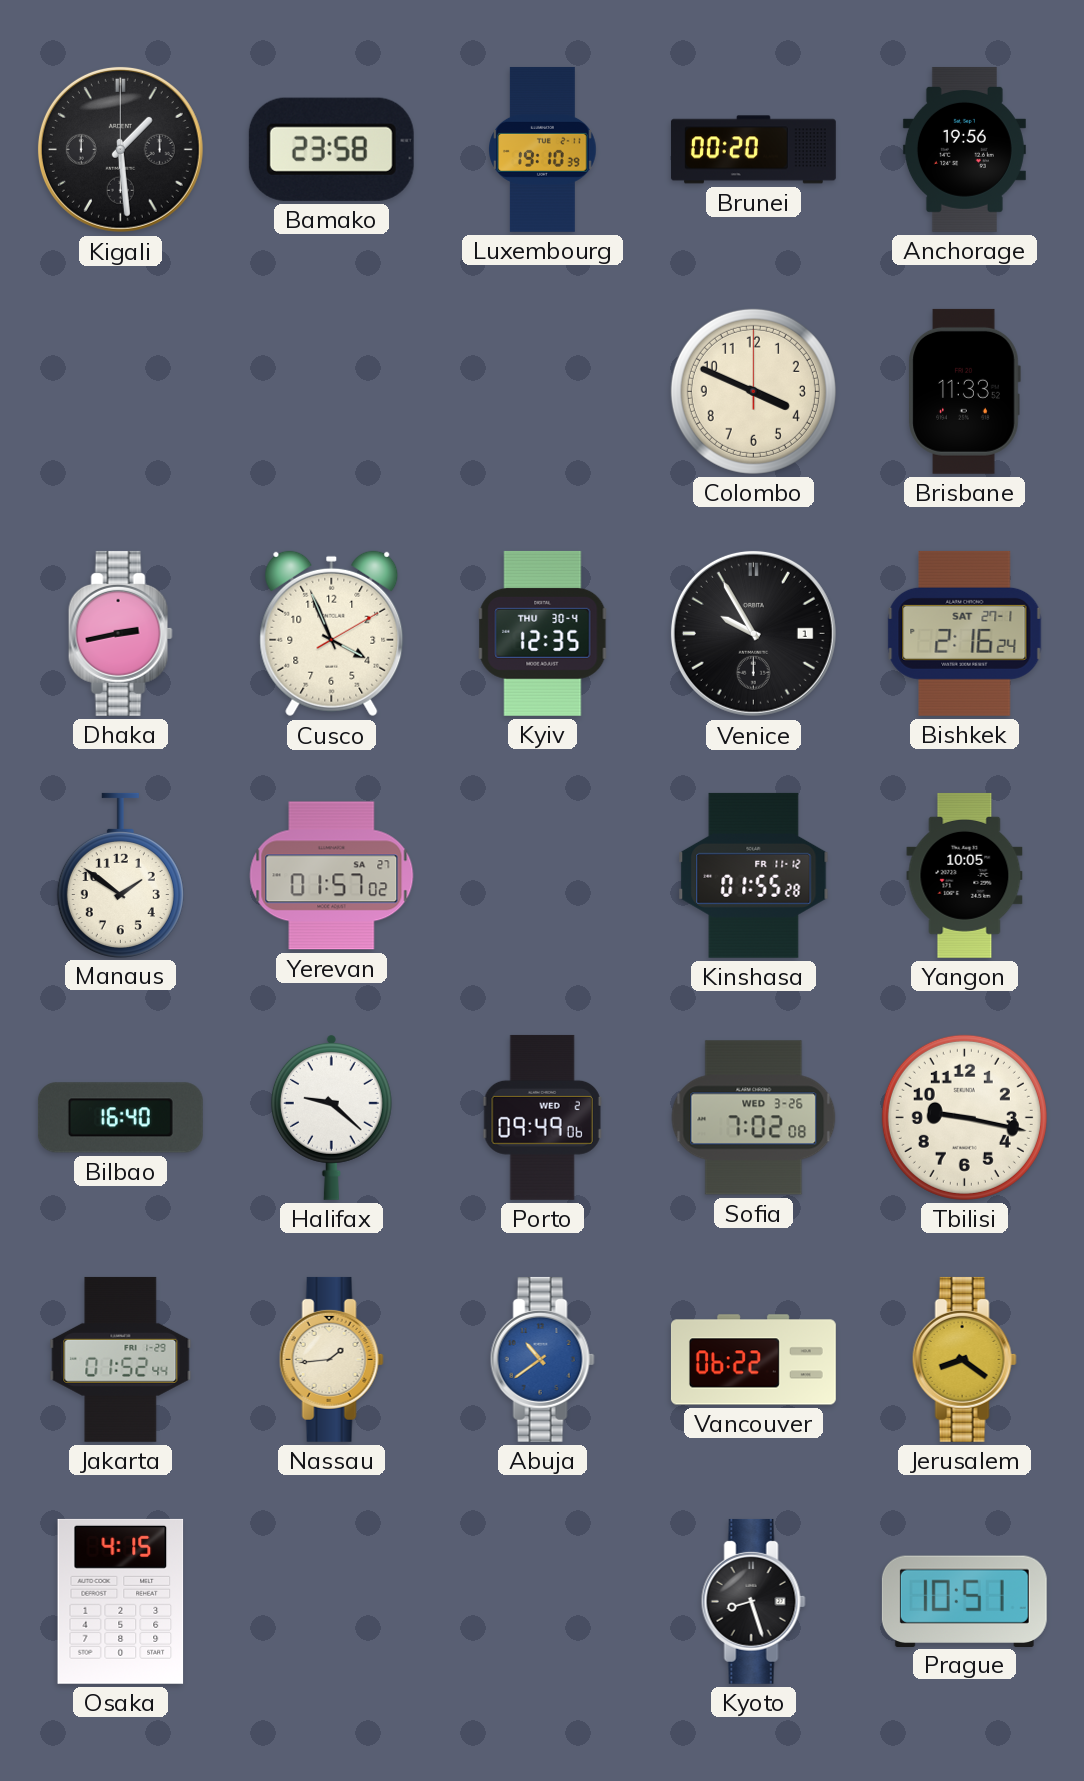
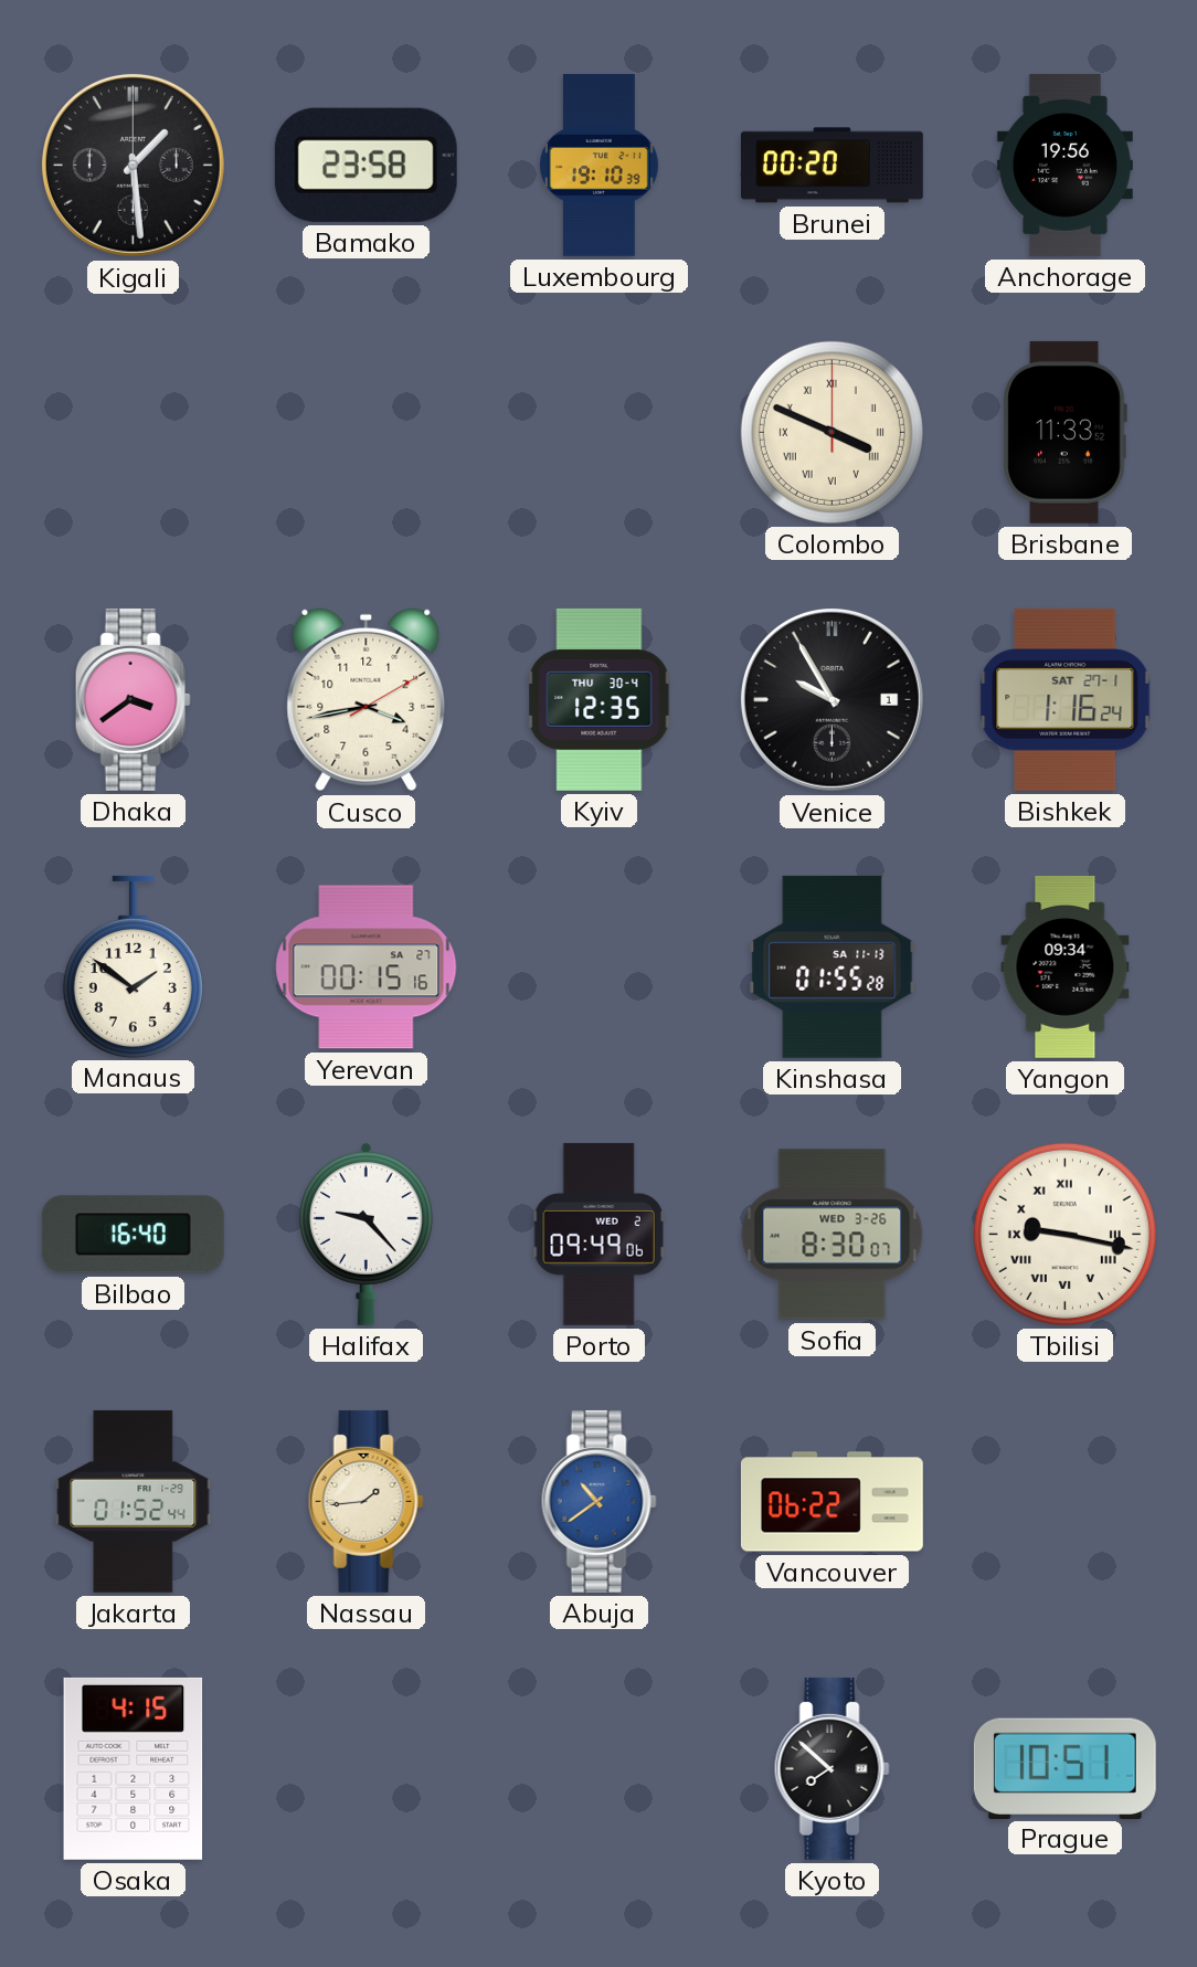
Colombo numerals: Arabic -> Roman
Dhaka: 2:43 -> 3:39
Cusco: 3:56 -> 3:43
Bishkek: 2:16 -> 1:16
Yerevan: 01:57 -> 00:15
Kinshasa date: FR 11-12 -> SA 11-13
Yangon: 10:05 -> 09:34
Halifax: 9:22 -> 9:23
Sofia: 7:02 -> 8:30
Tbilisi numerals: Arabic -> Roman
Jerusalem: 8:21 -> none
Kyoto: 8:27 -> 7:52
